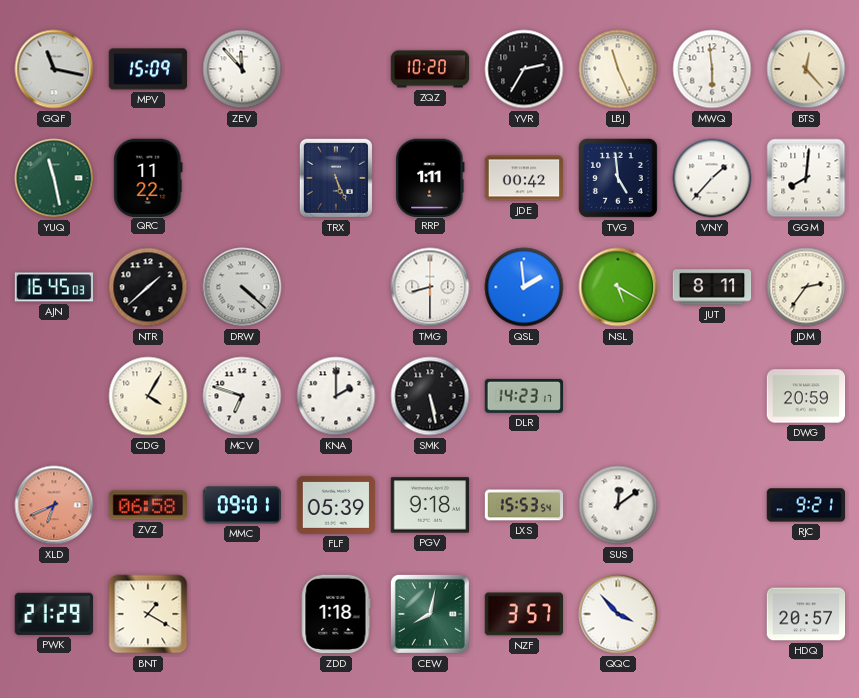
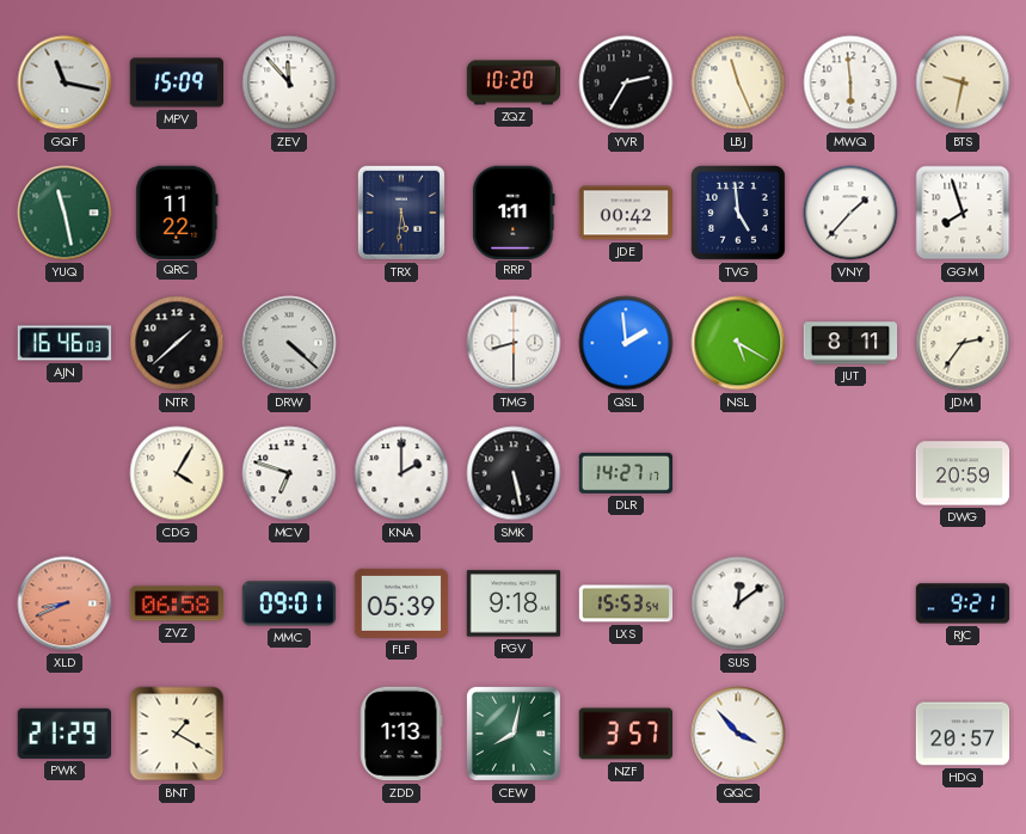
BTS: 12:23 -> 9:32
TRX: 5:26 -> 5:31
GGM: 8:01 -> 7:57
AJN: 16:45 -> 16:46
DLR: 14:23 -> 14:27
XLD: 6:41 -> 8:41
ZDD: 1:18 -> 1:13
